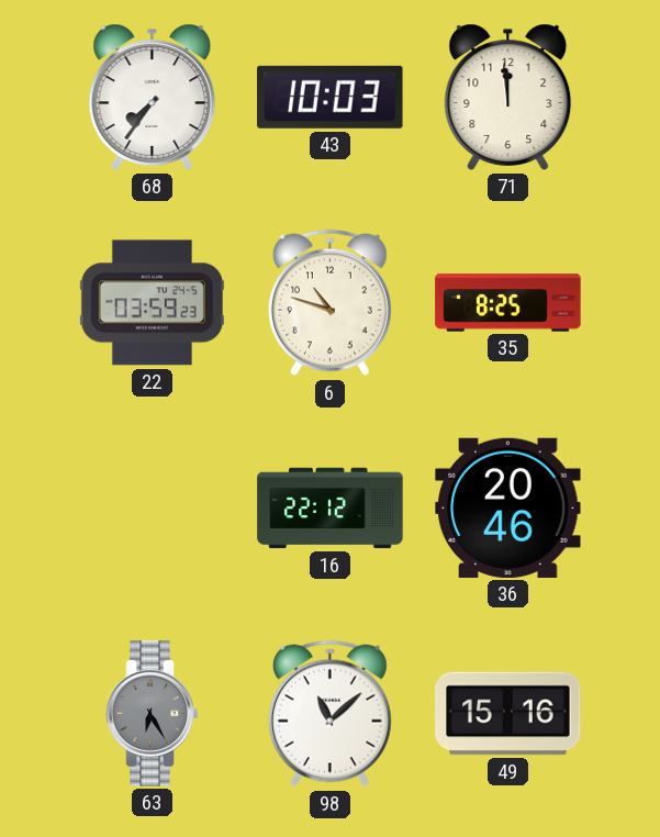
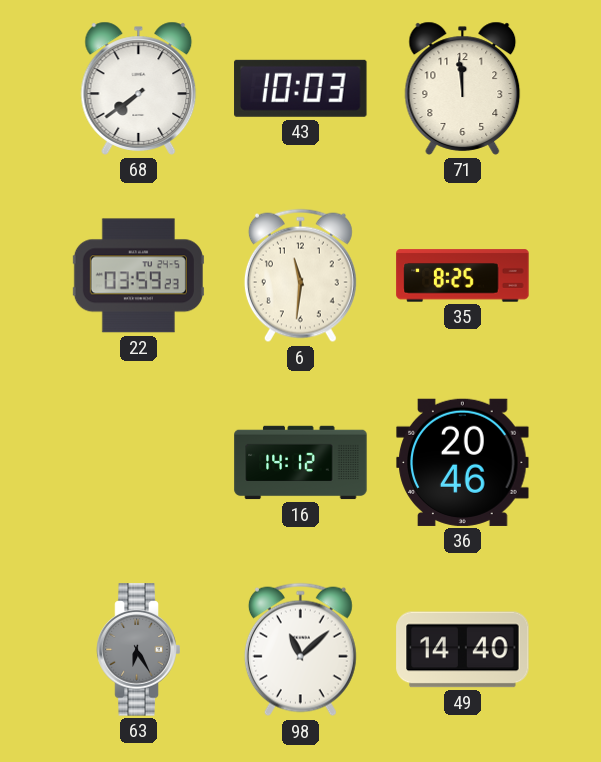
68: 7:36 -> 7:39
6: 10:48 -> 11:31
16: 22:12 -> 14:12
49: 15:16 -> 14:40
